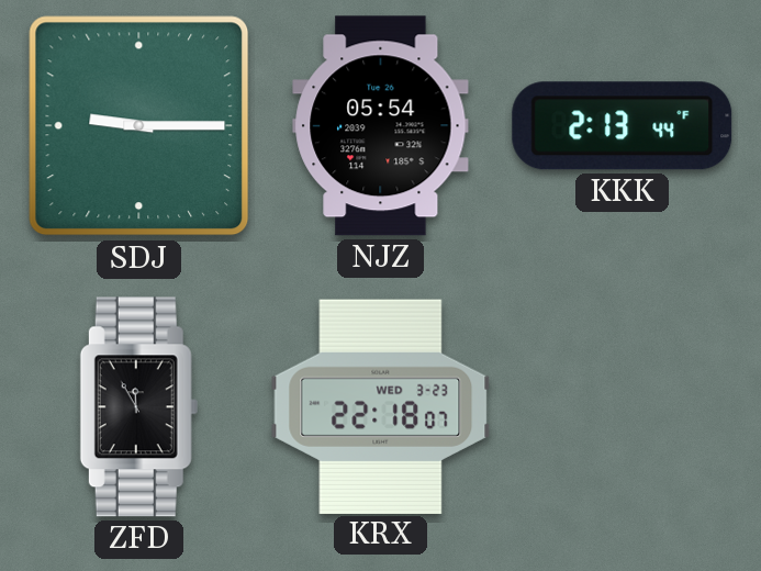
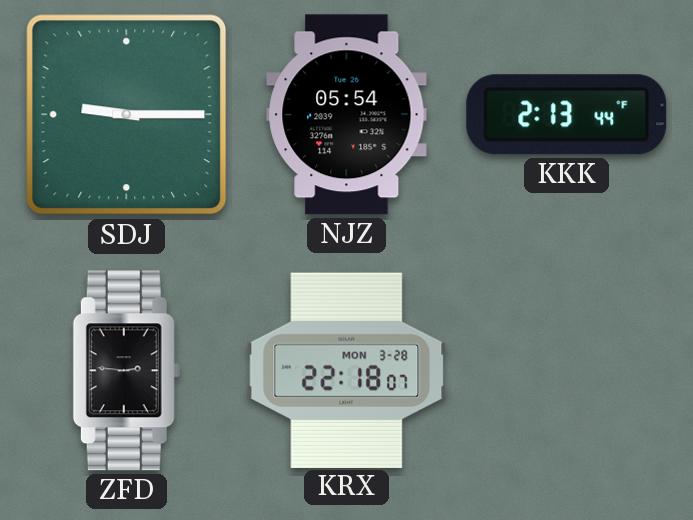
ZFD: 11:55 -> 2:46
KRX date: WED 3-23 -> MON 3-28
